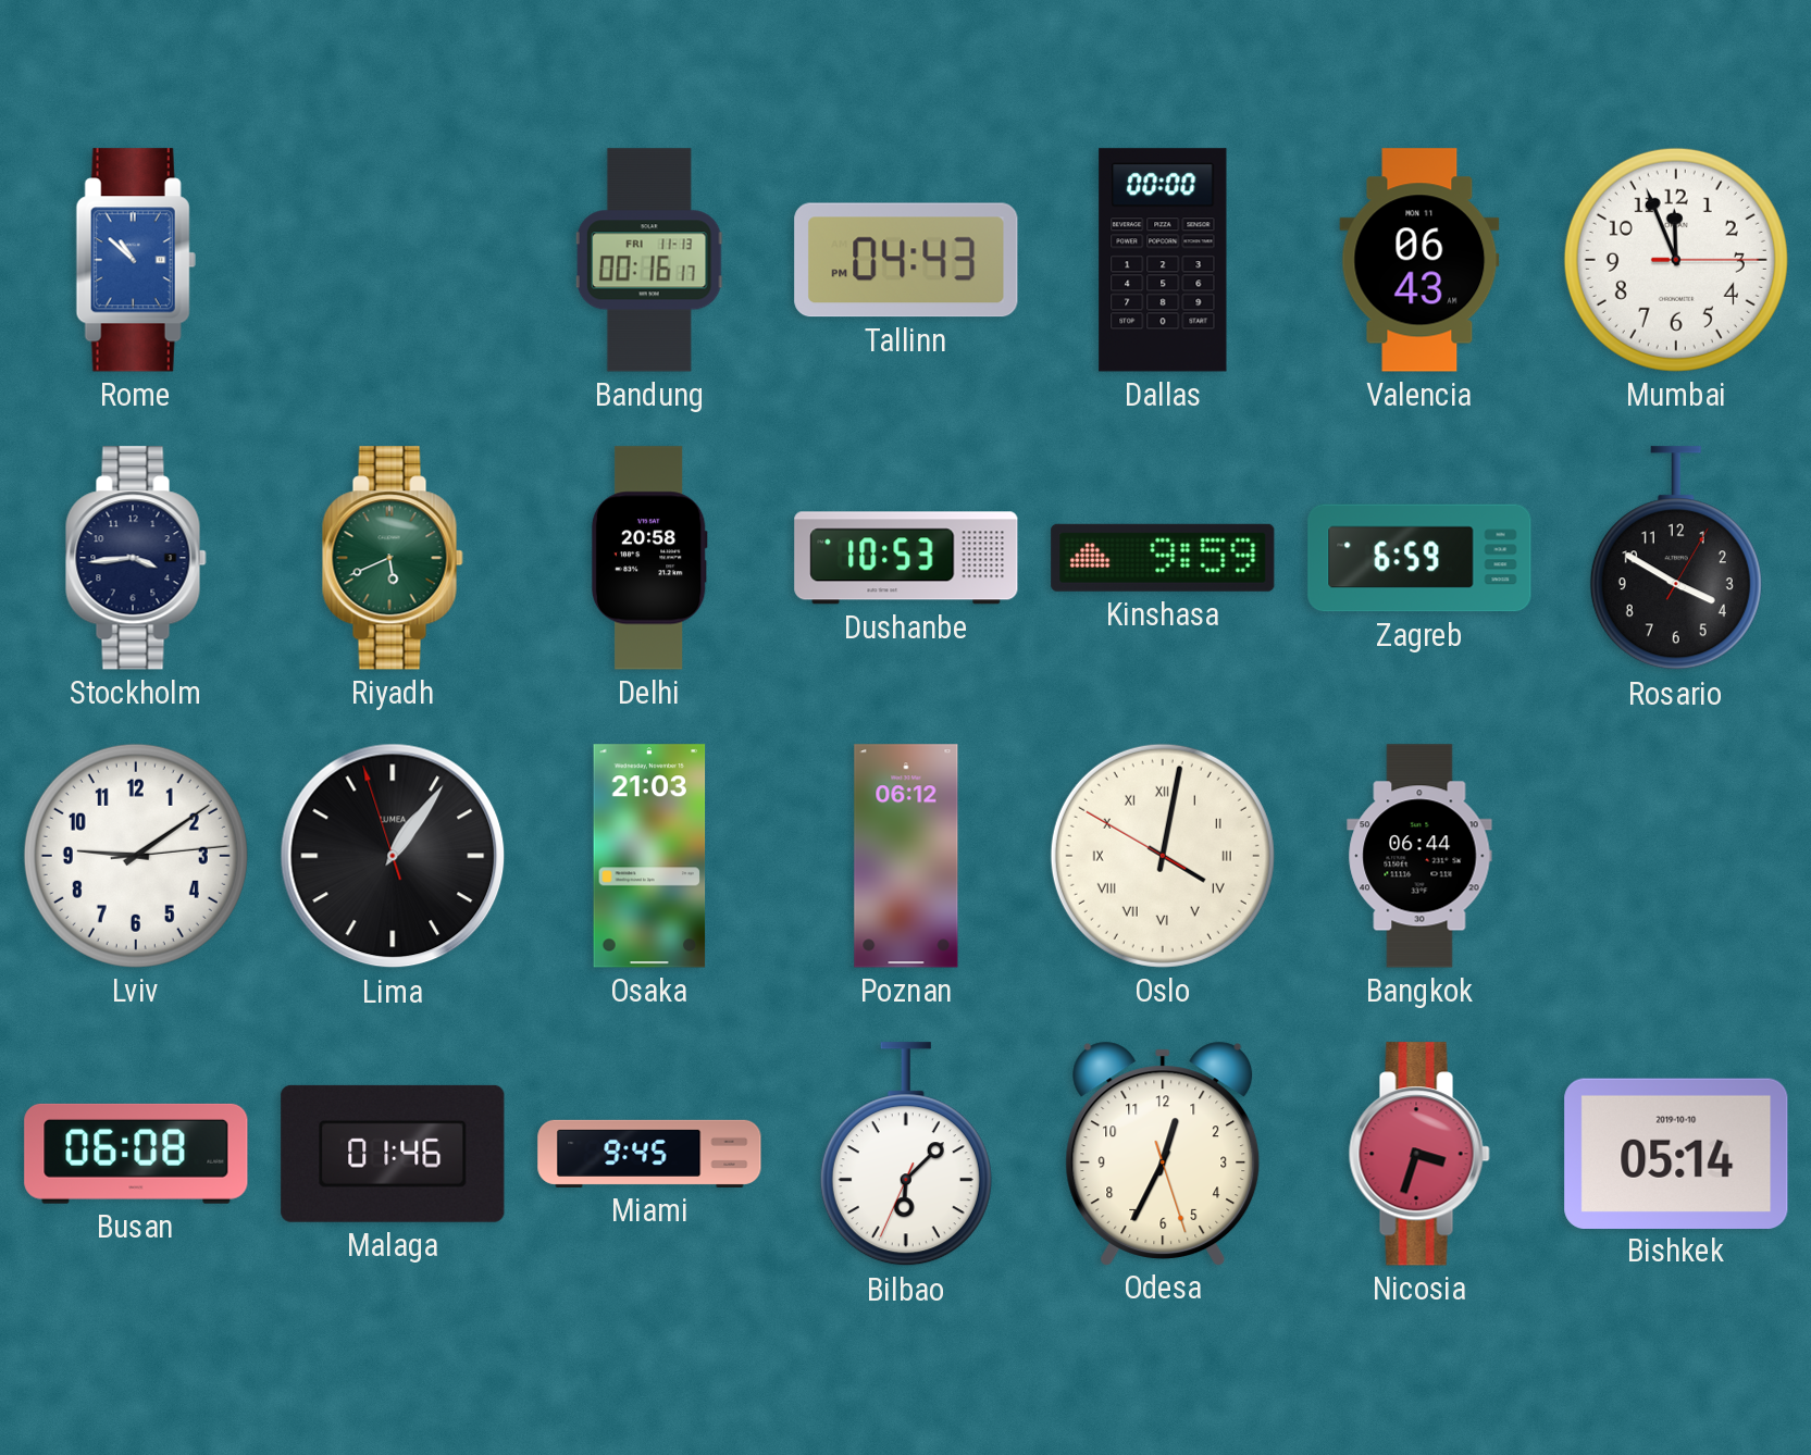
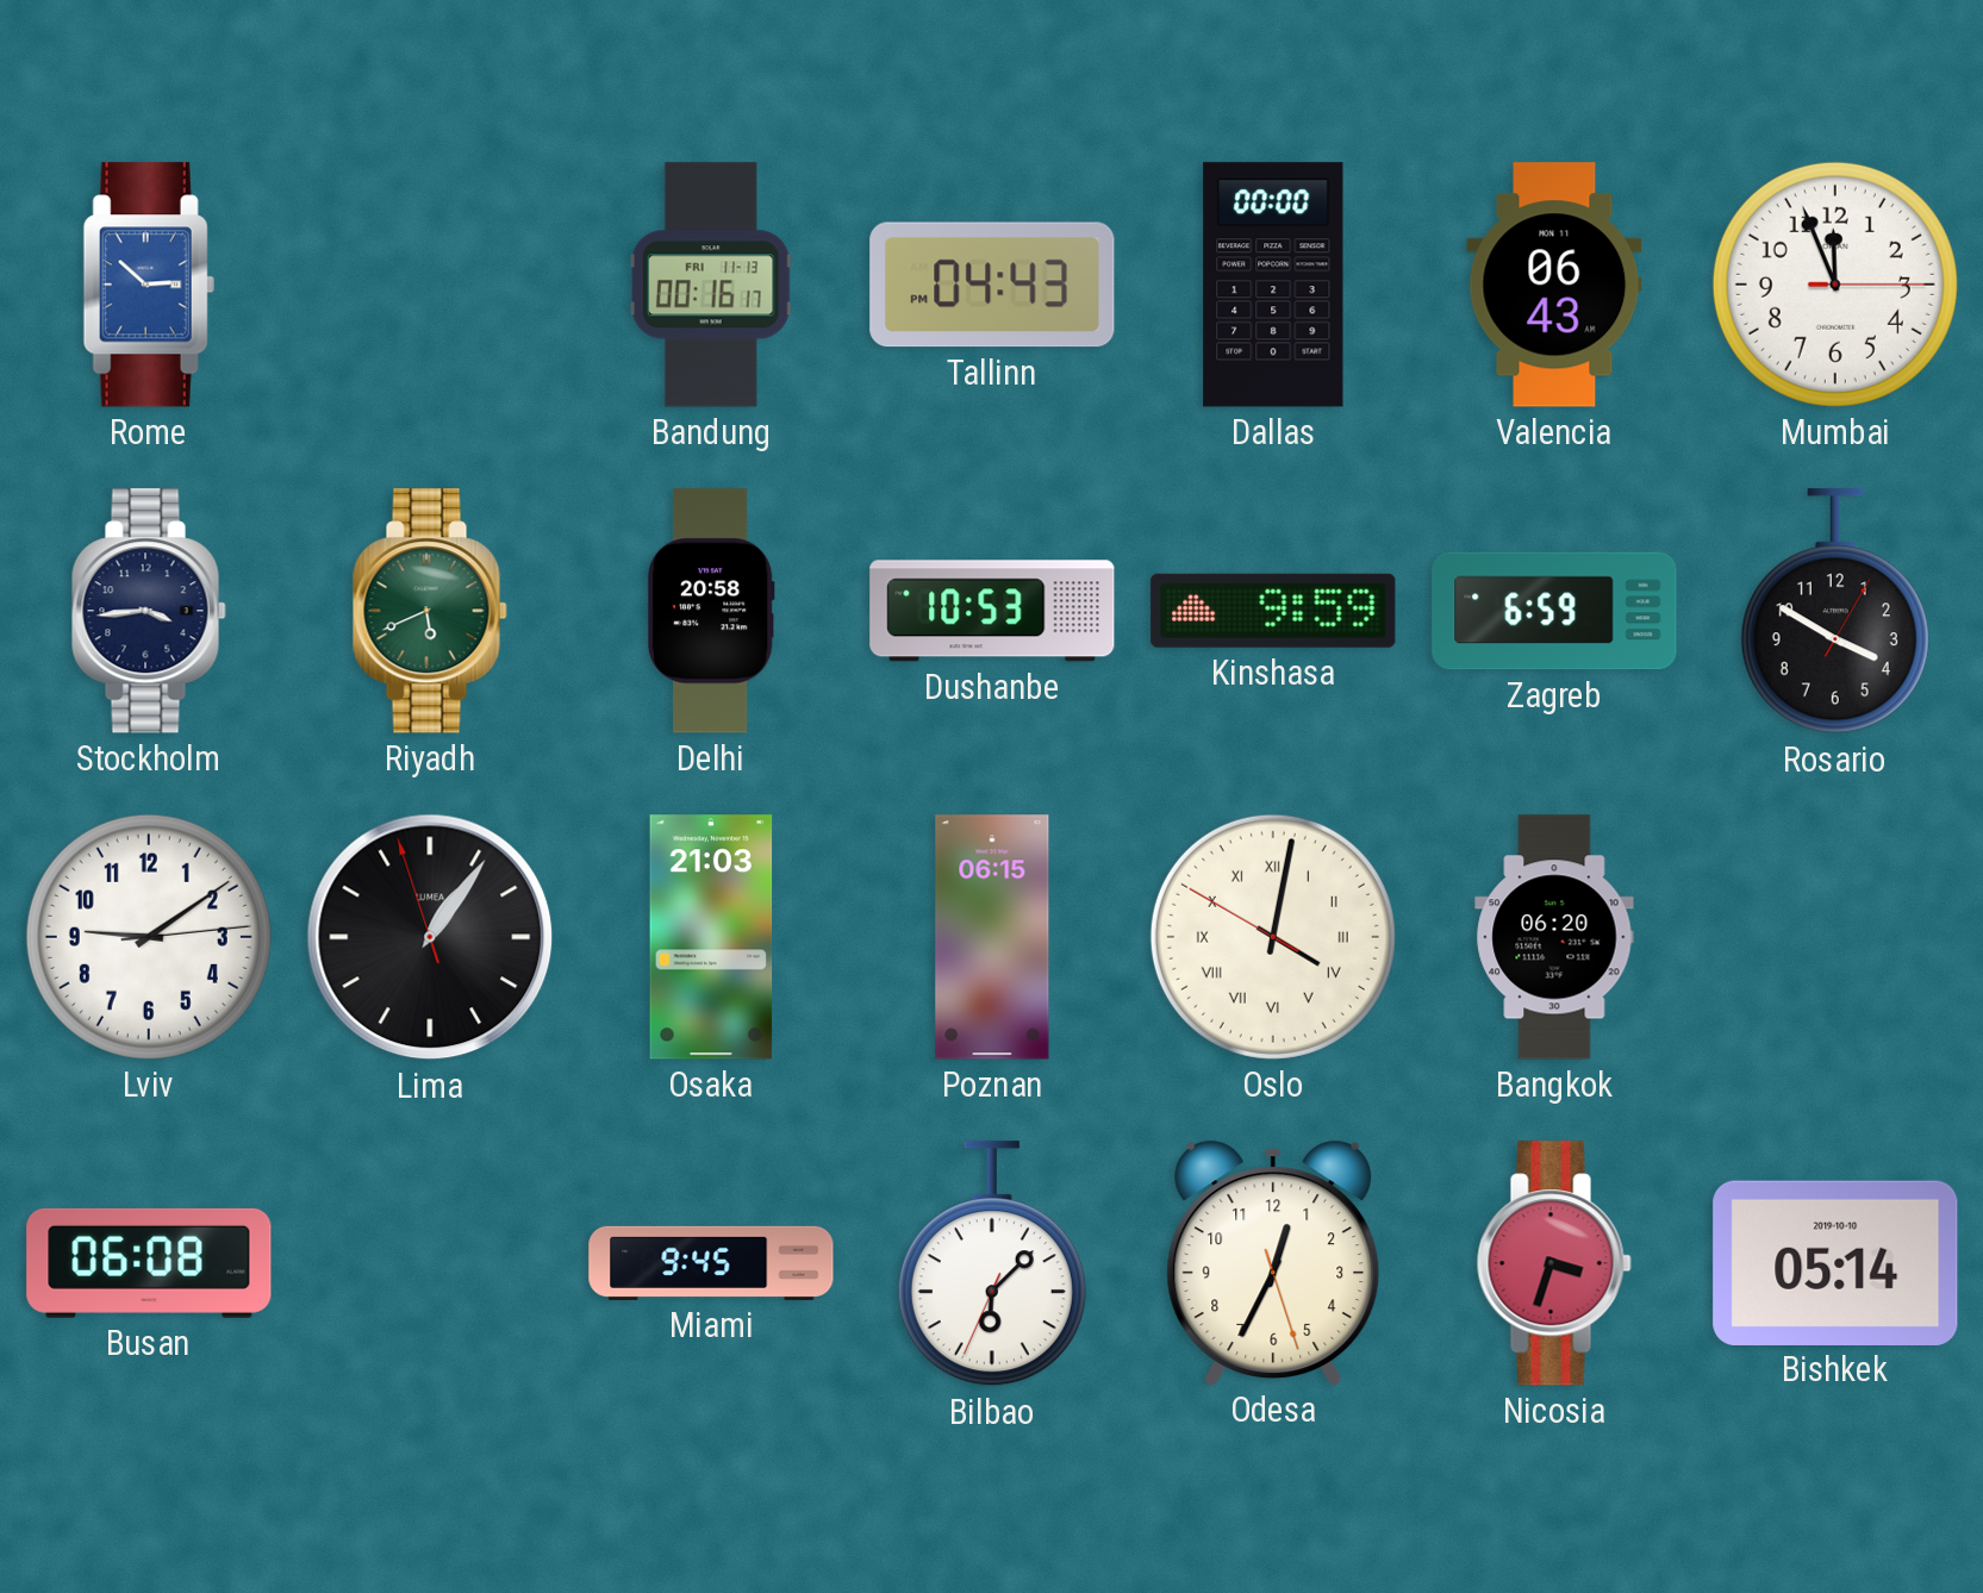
Rome: 10:52 -> 2:52
Poznan: 06:12 -> 06:15
Bangkok: 06:44 -> 06:20
Malaga: 01:46 -> none
